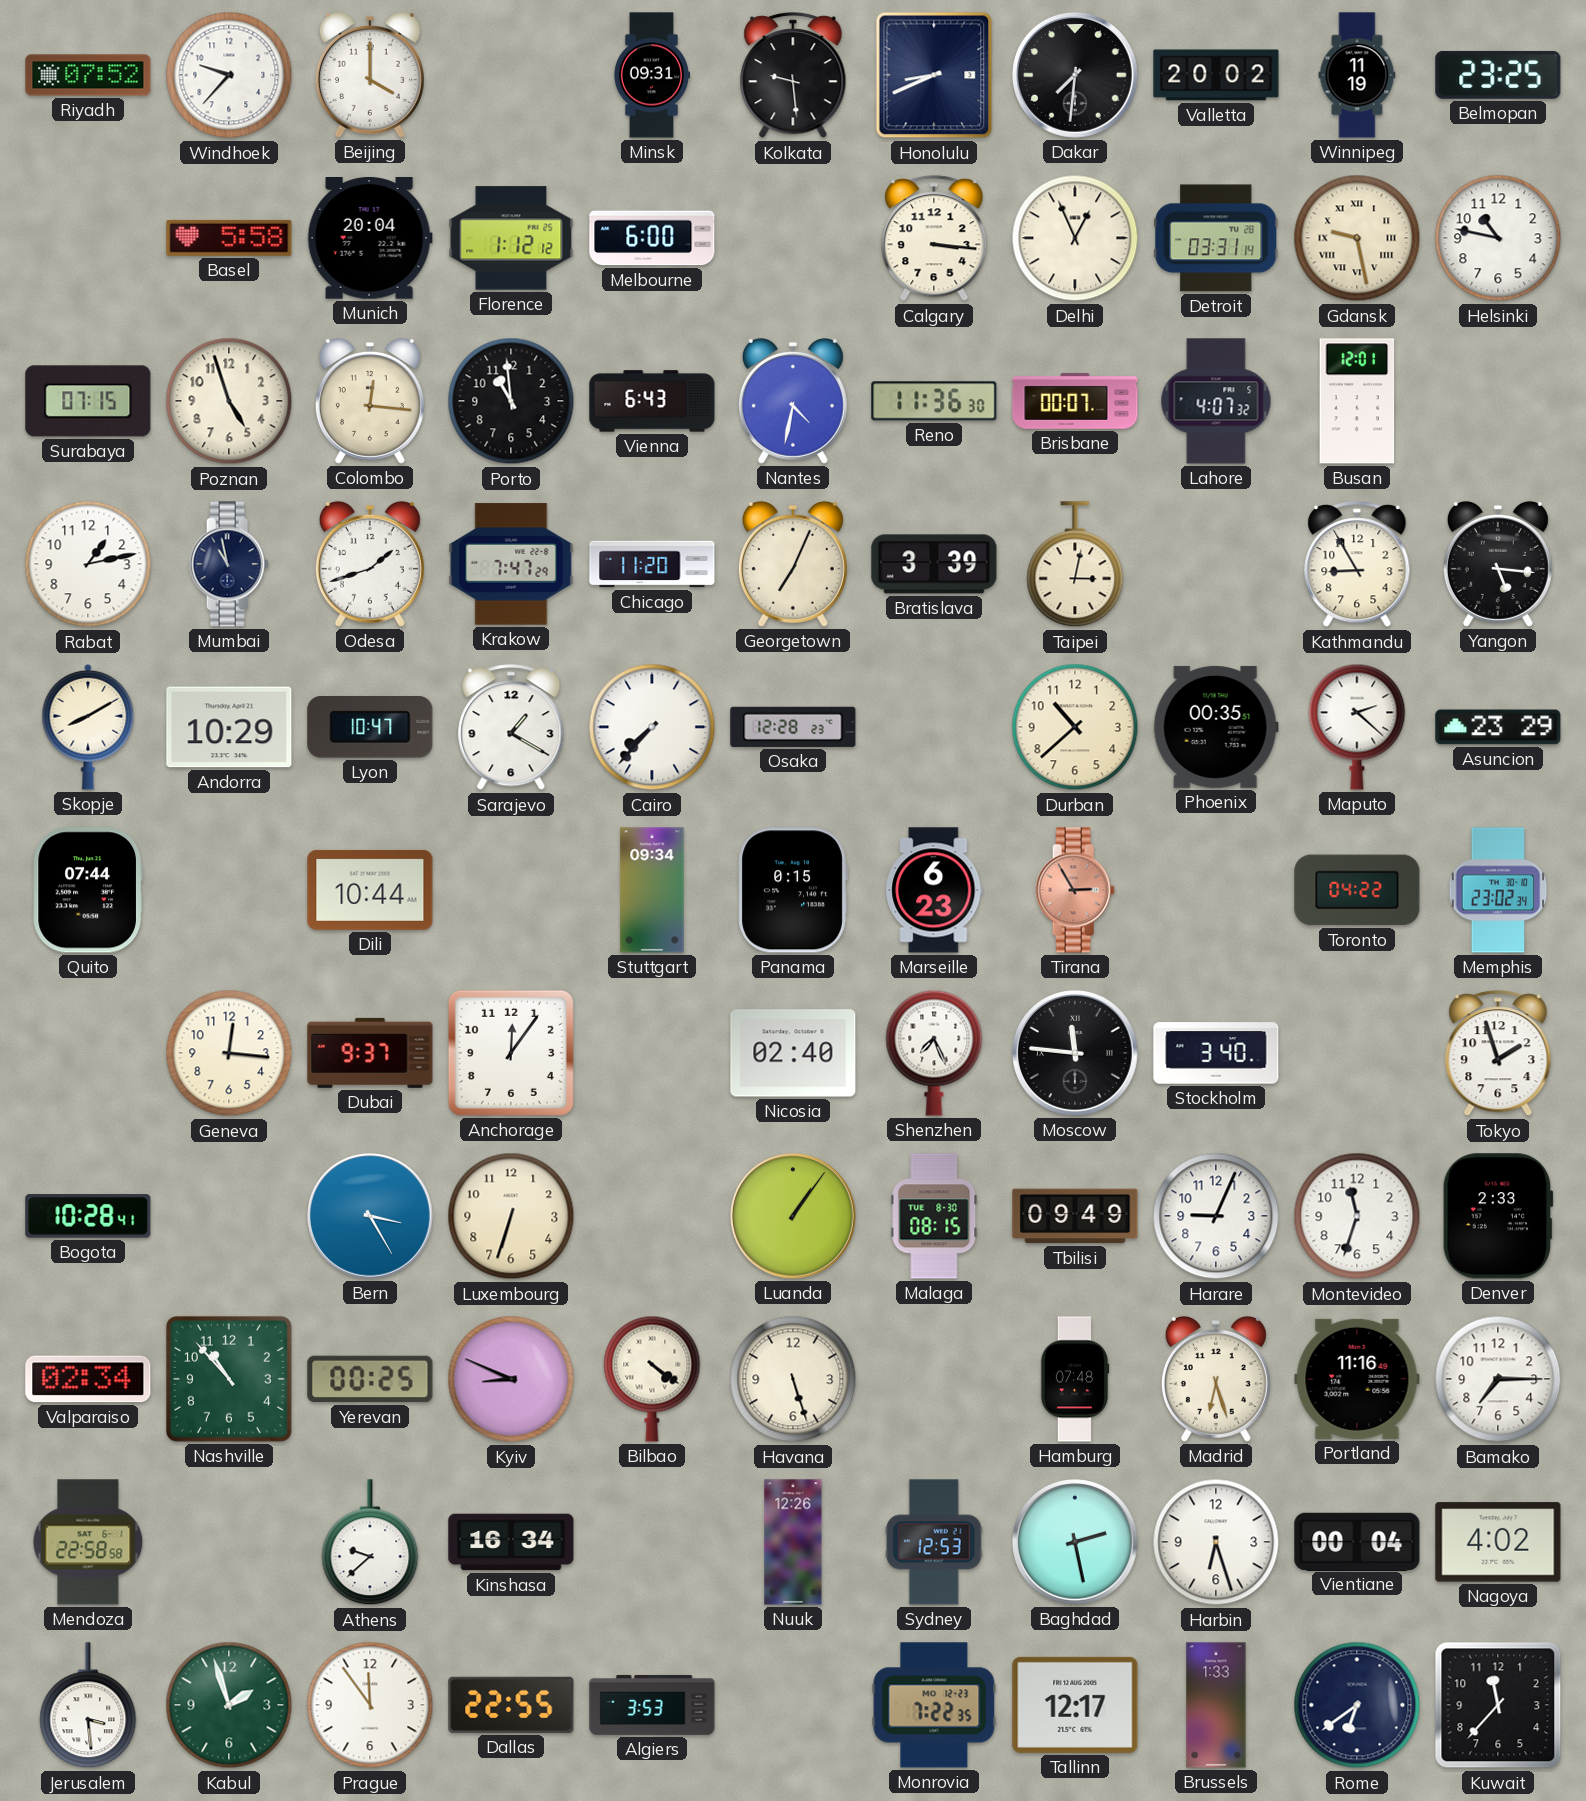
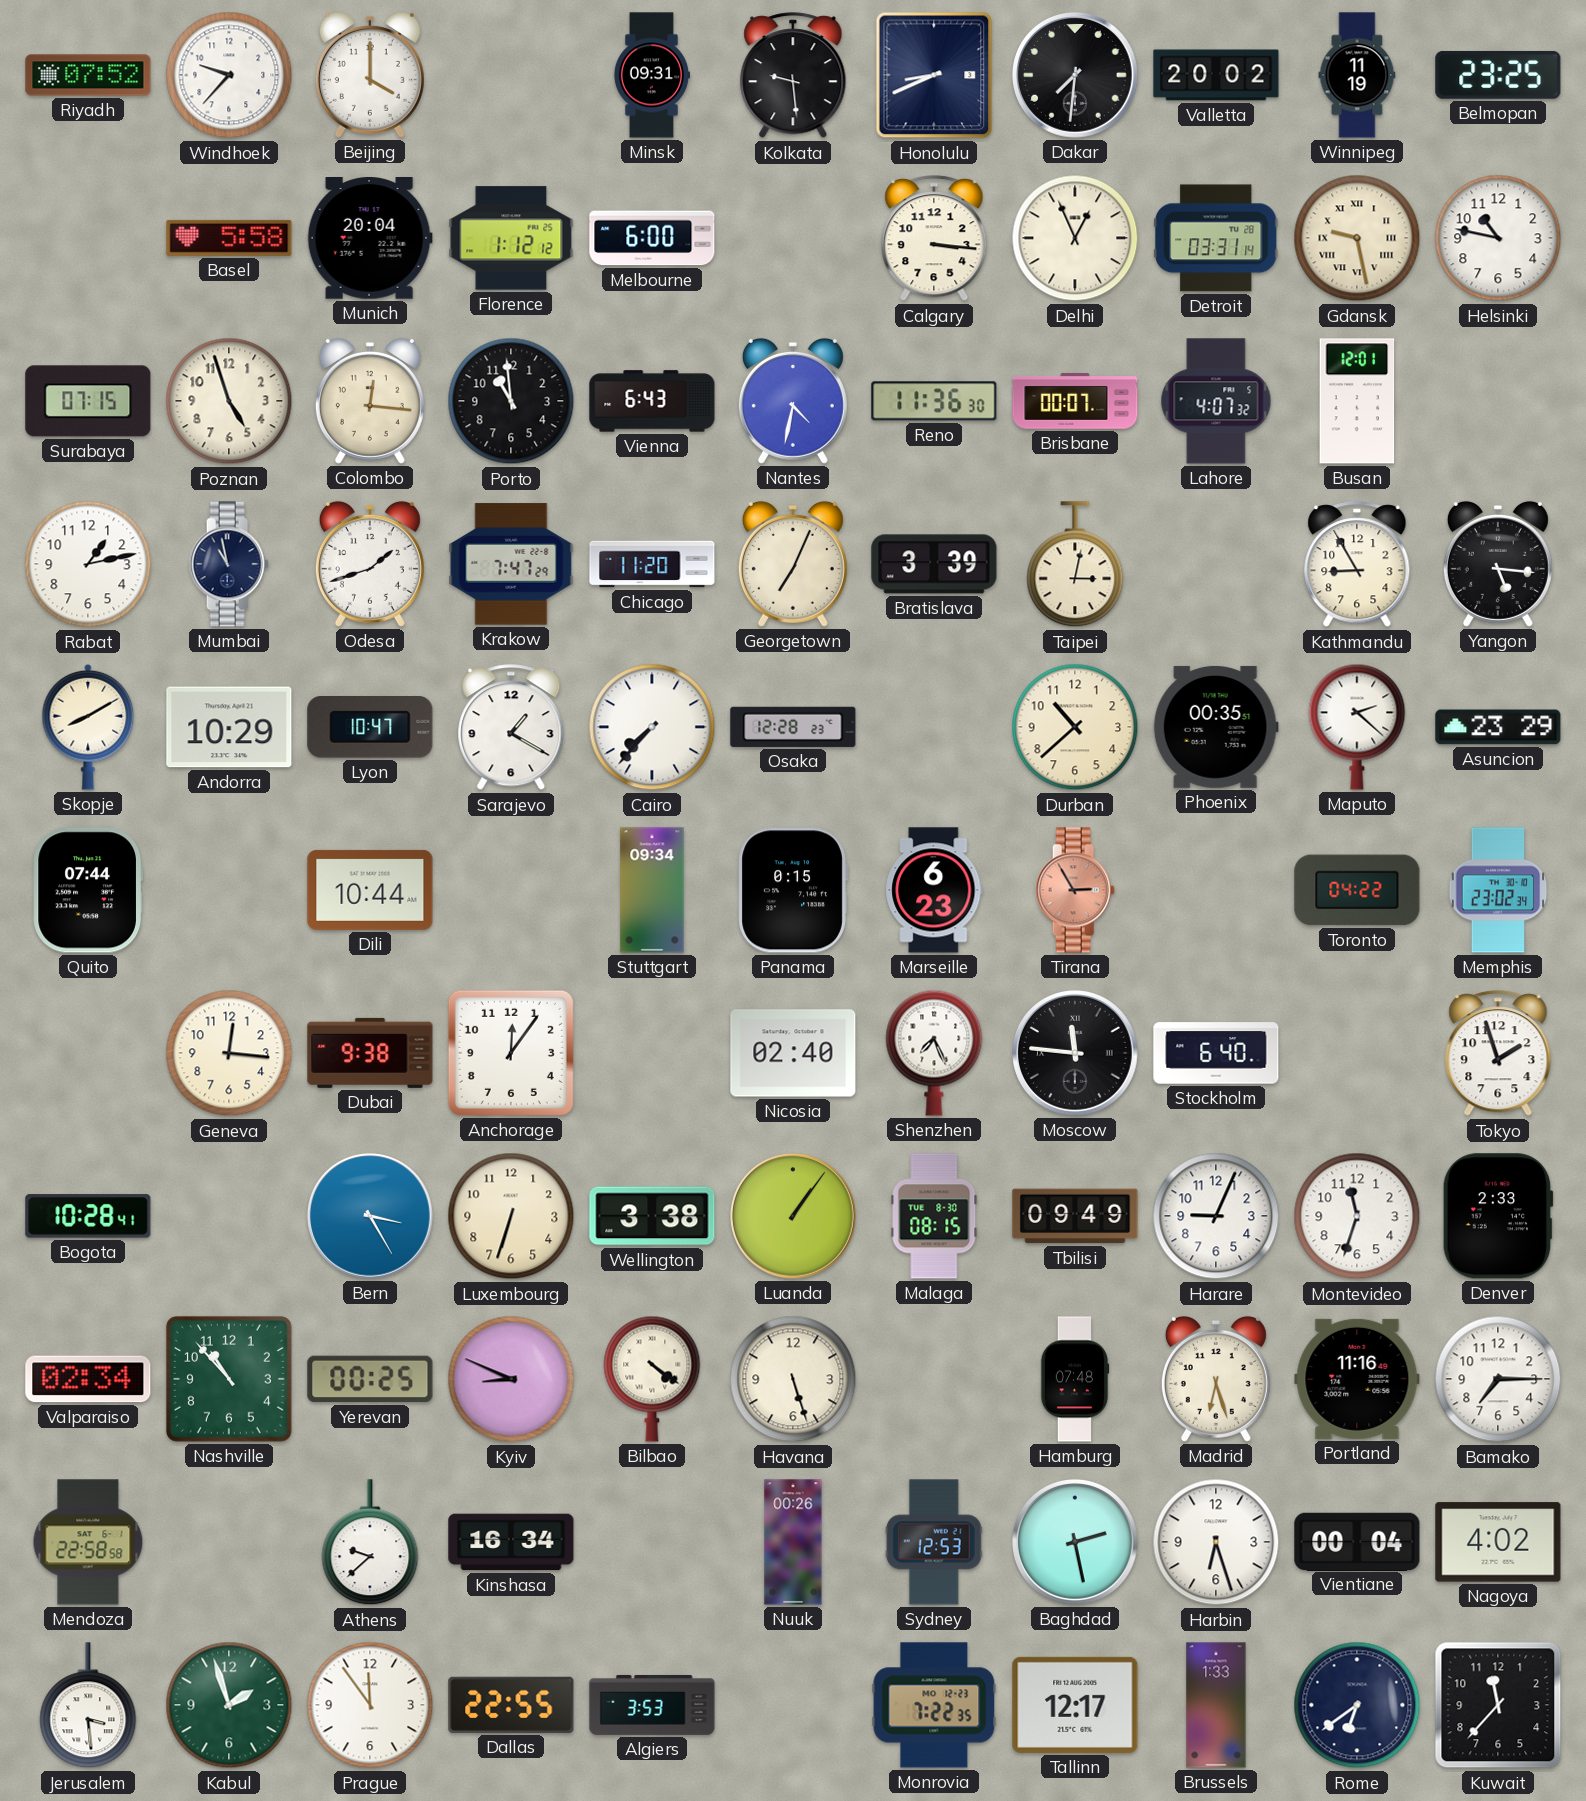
Dubai: 9:37 -> 9:38
Stockholm: 3:40 -> 6:40
Wellington: none -> 3:38
Nuuk: 12:26 -> 00:26
